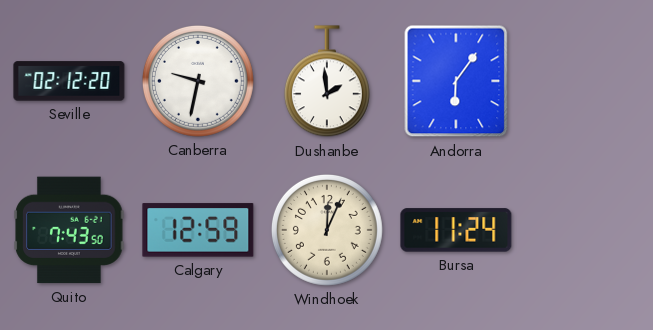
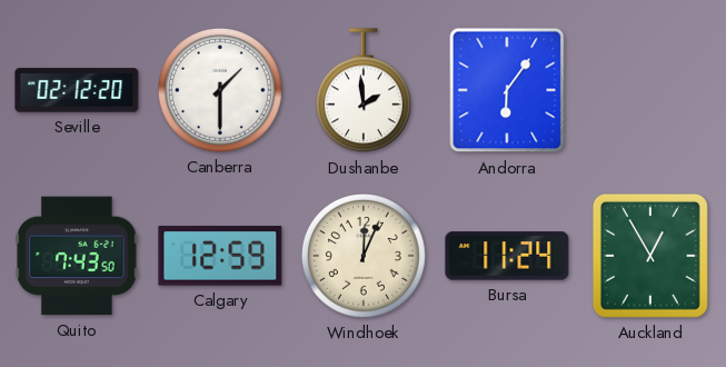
Canberra: 9:32 -> 1:30
Auckland: none -> 12:55
